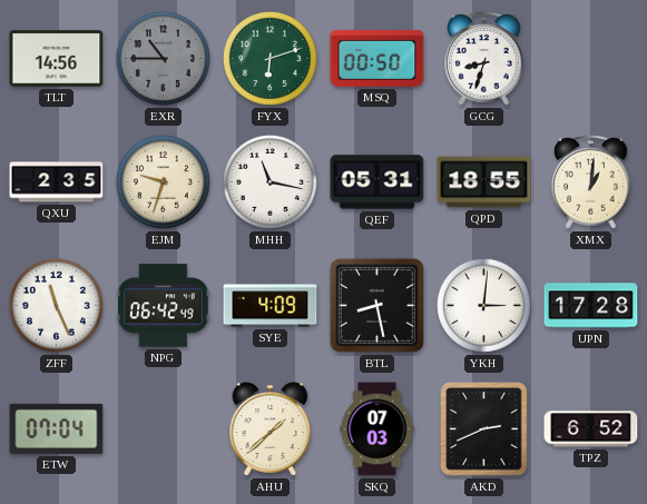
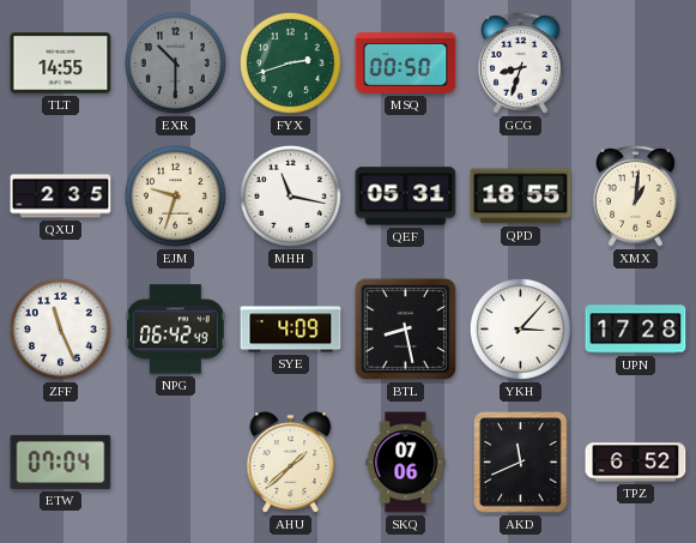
TLT: 14:56 -> 14:55
EXR: 10:45 -> 10:30
FYX: 6:12 -> 2:42
YKH: 3:01 -> 3:07
SKQ: 07:03 -> 07:06
AKD: 2:41 -> 11:41
